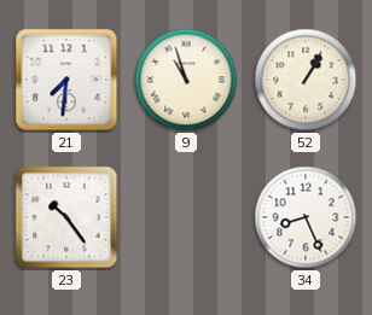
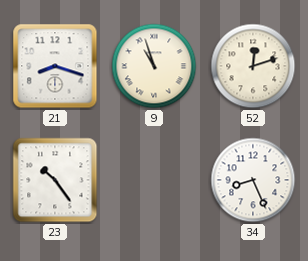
21: 7:31 -> 8:18
52: 1:05 -> 12:12
